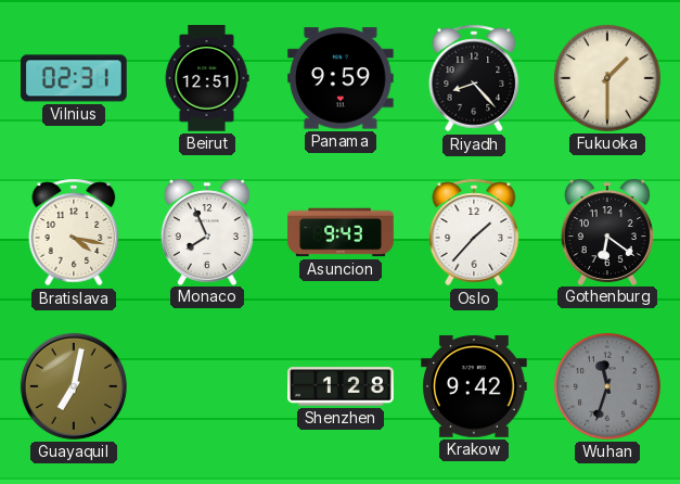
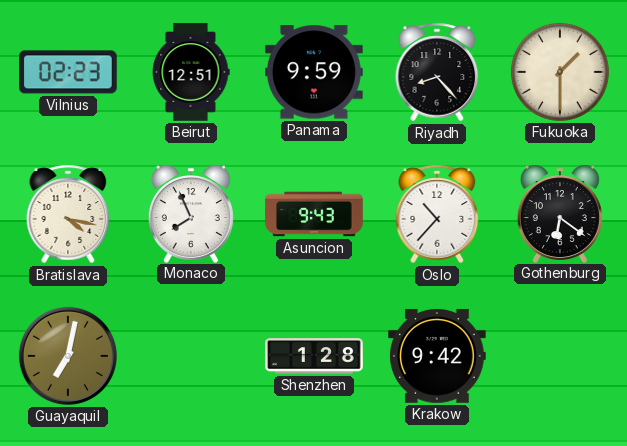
Vilnius: 02:31 -> 02:23
Oslo: 1:37 -> 10:37
Wuhan: 11:33 -> none
